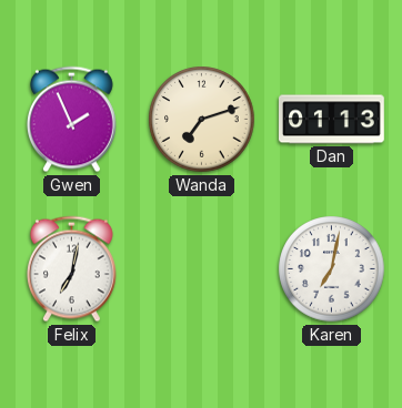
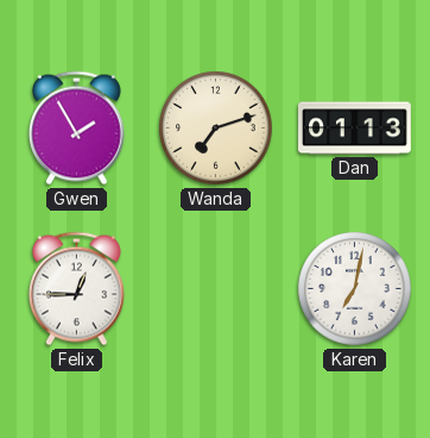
Gwen: 1:56 -> 1:55
Felix: 7:02 -> 12:45
